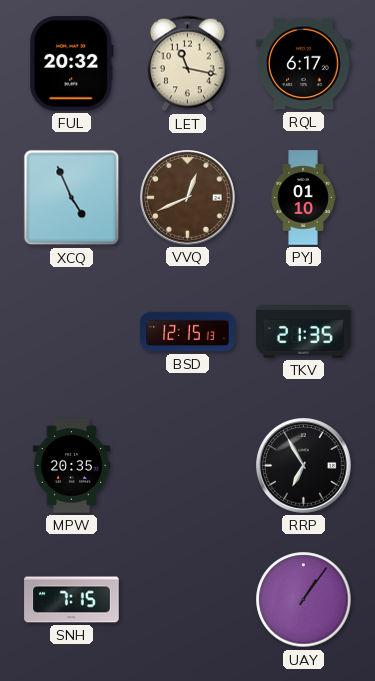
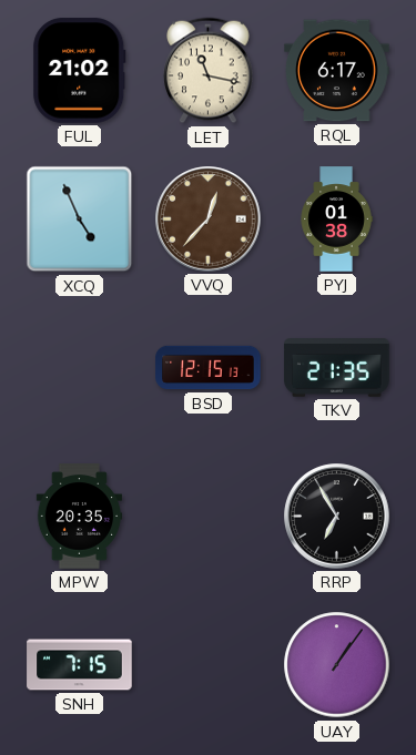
FUL: 20:32 -> 21:02
VVQ: 12:41 -> 12:37
PYJ: 01:10 -> 01:38
